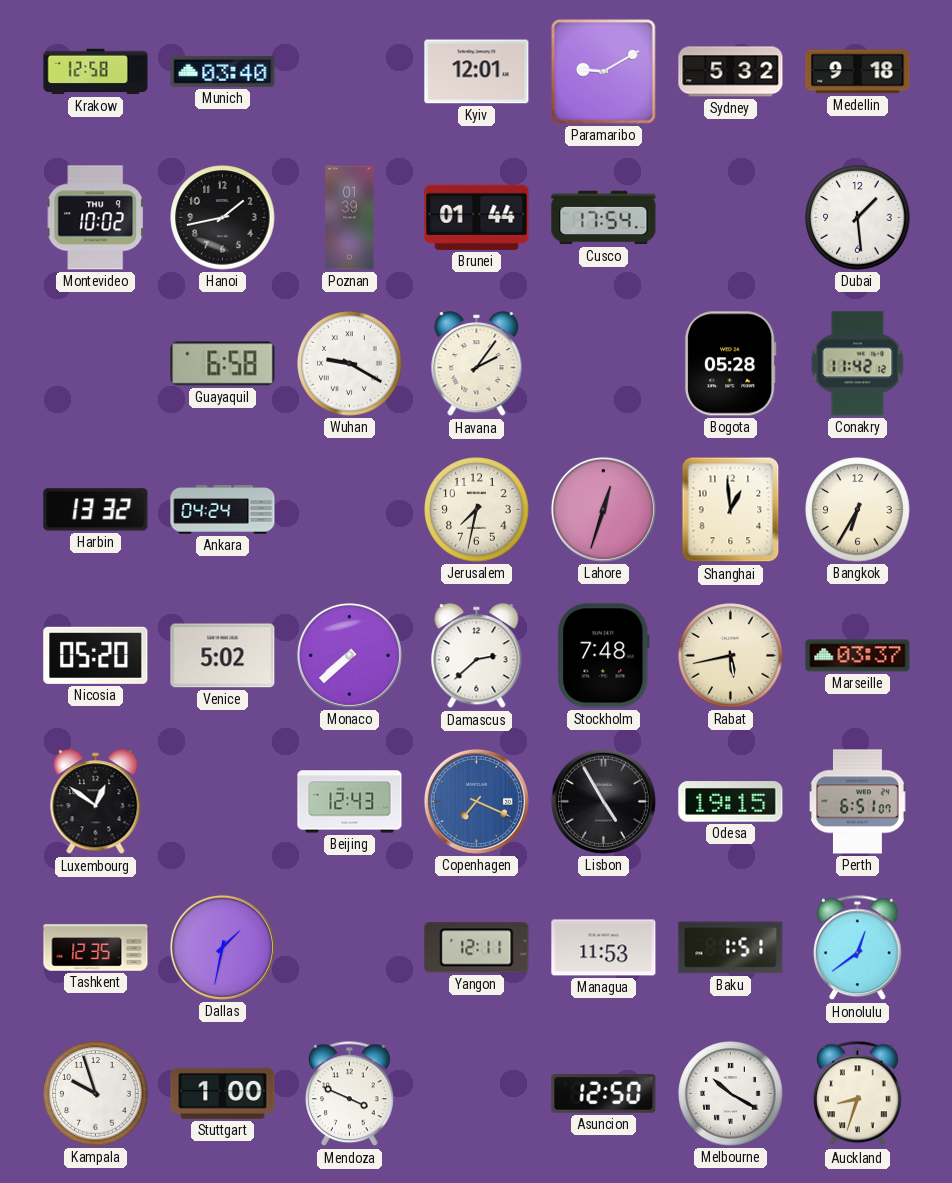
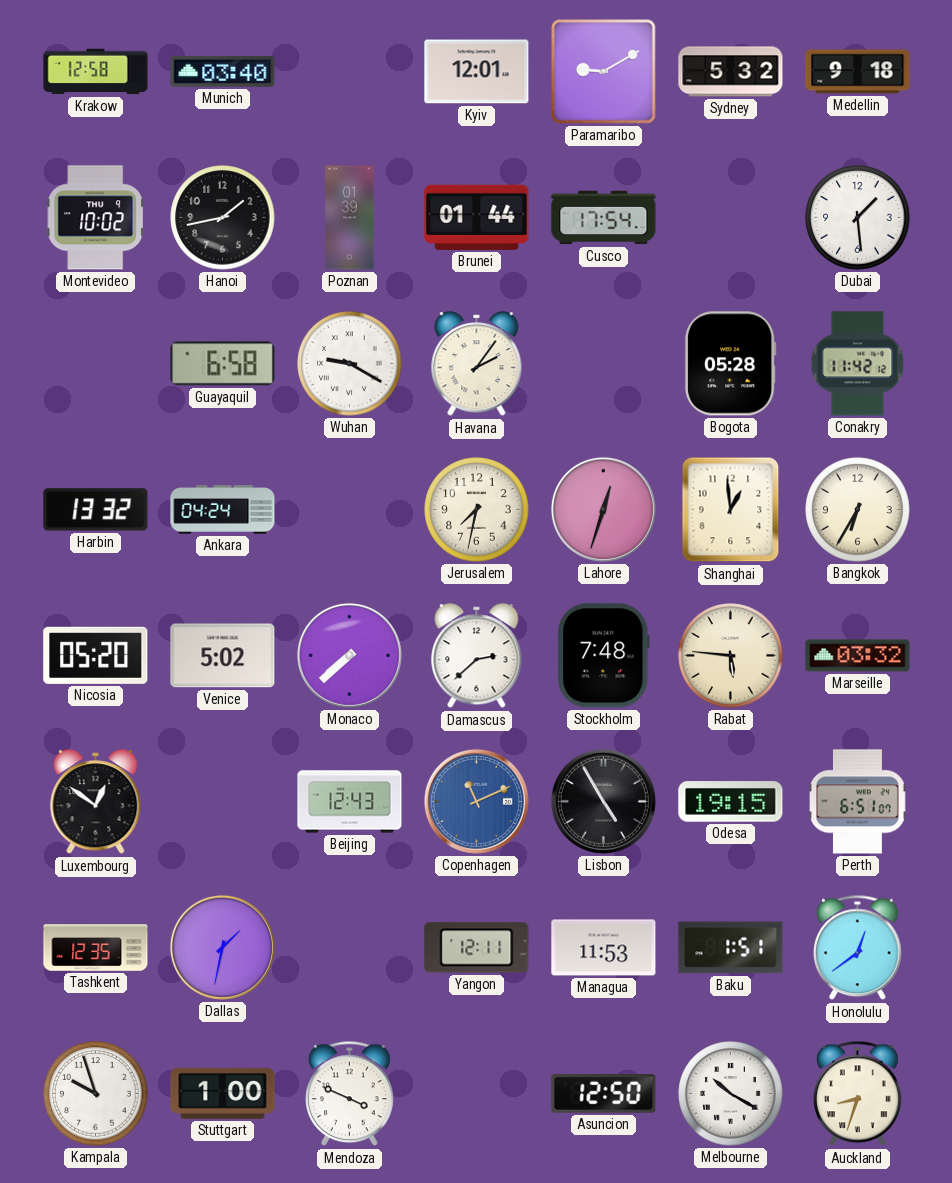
Rabat: 5:43 -> 5:46
Marseille: 03:37 -> 03:32
Copenhagen: 7:19 -> 11:11
